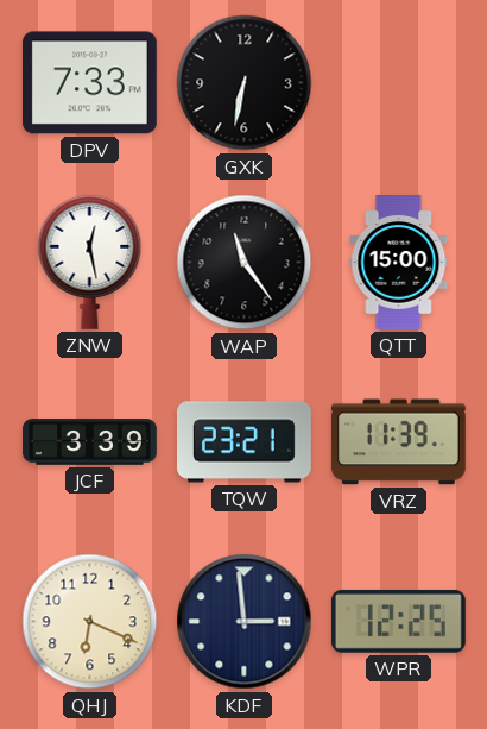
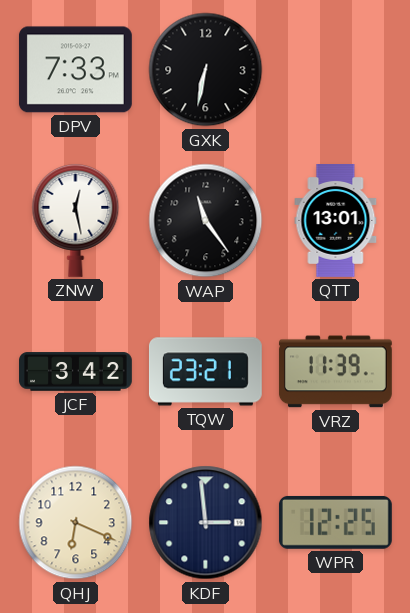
QTT: 15:00 -> 13:01
JCF: 3:39 -> 3:42
